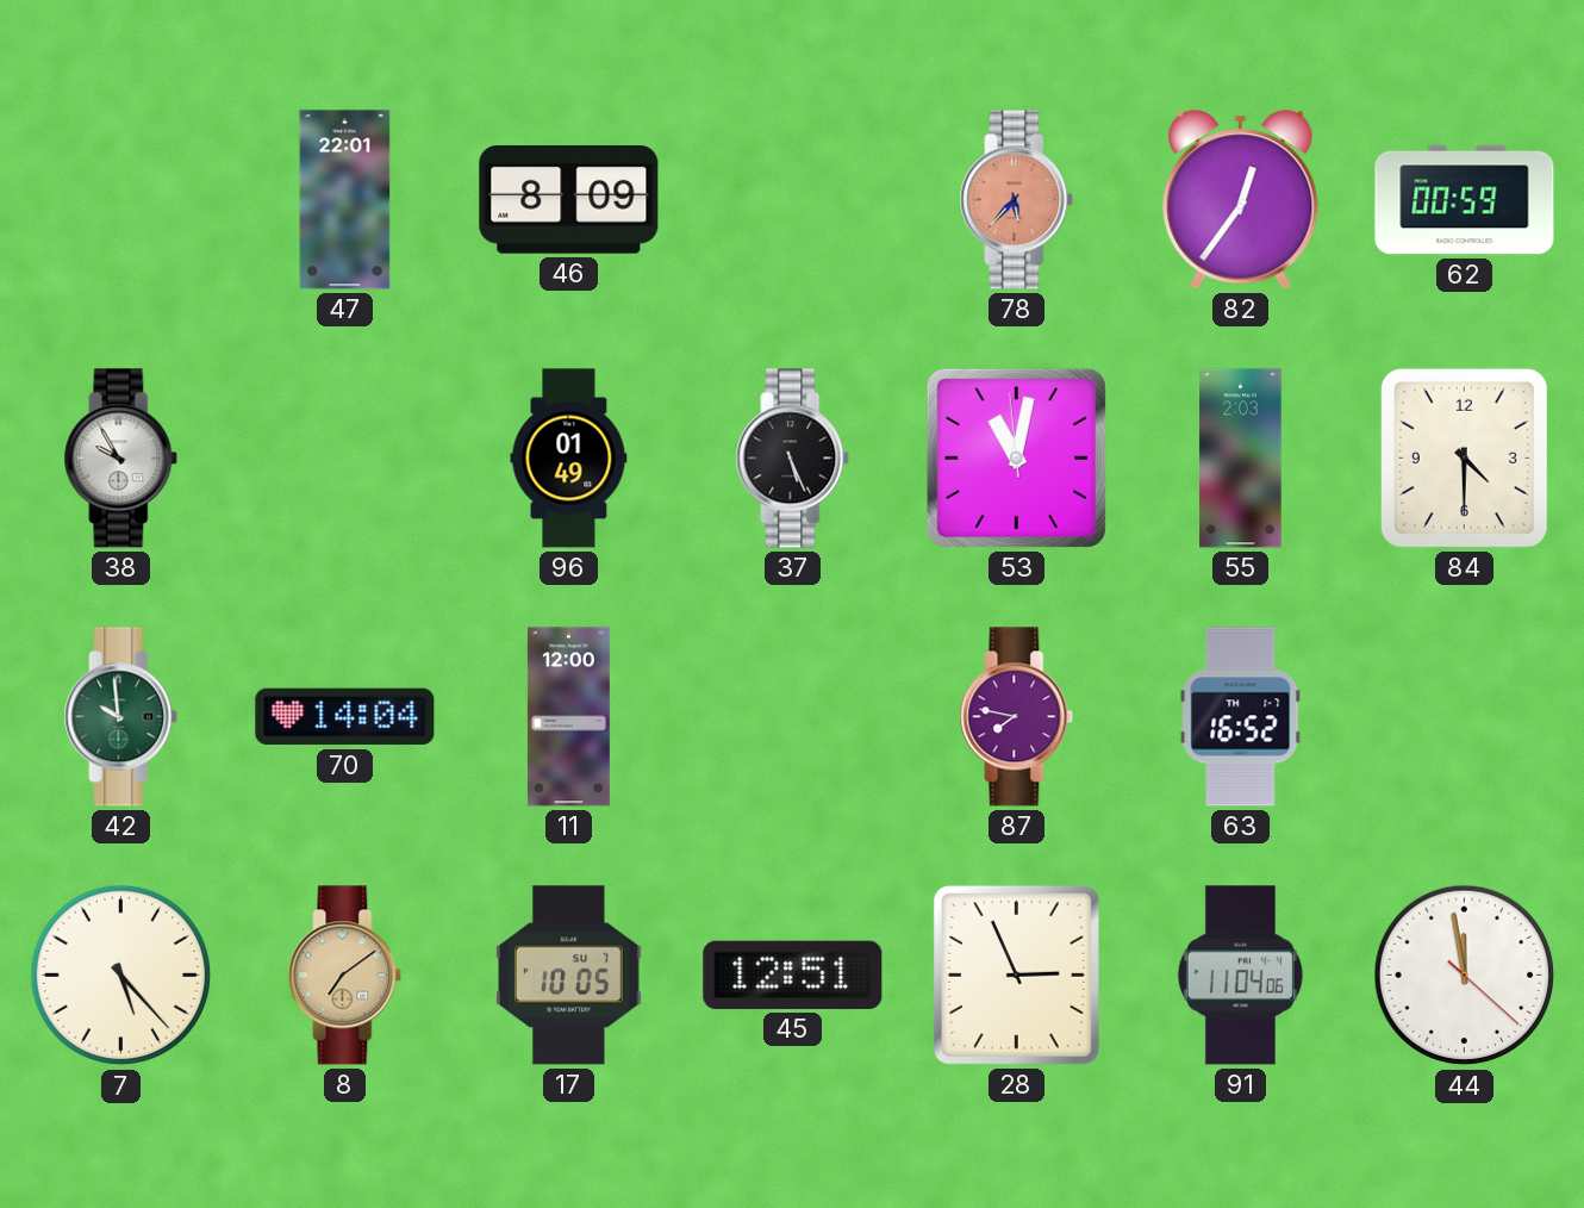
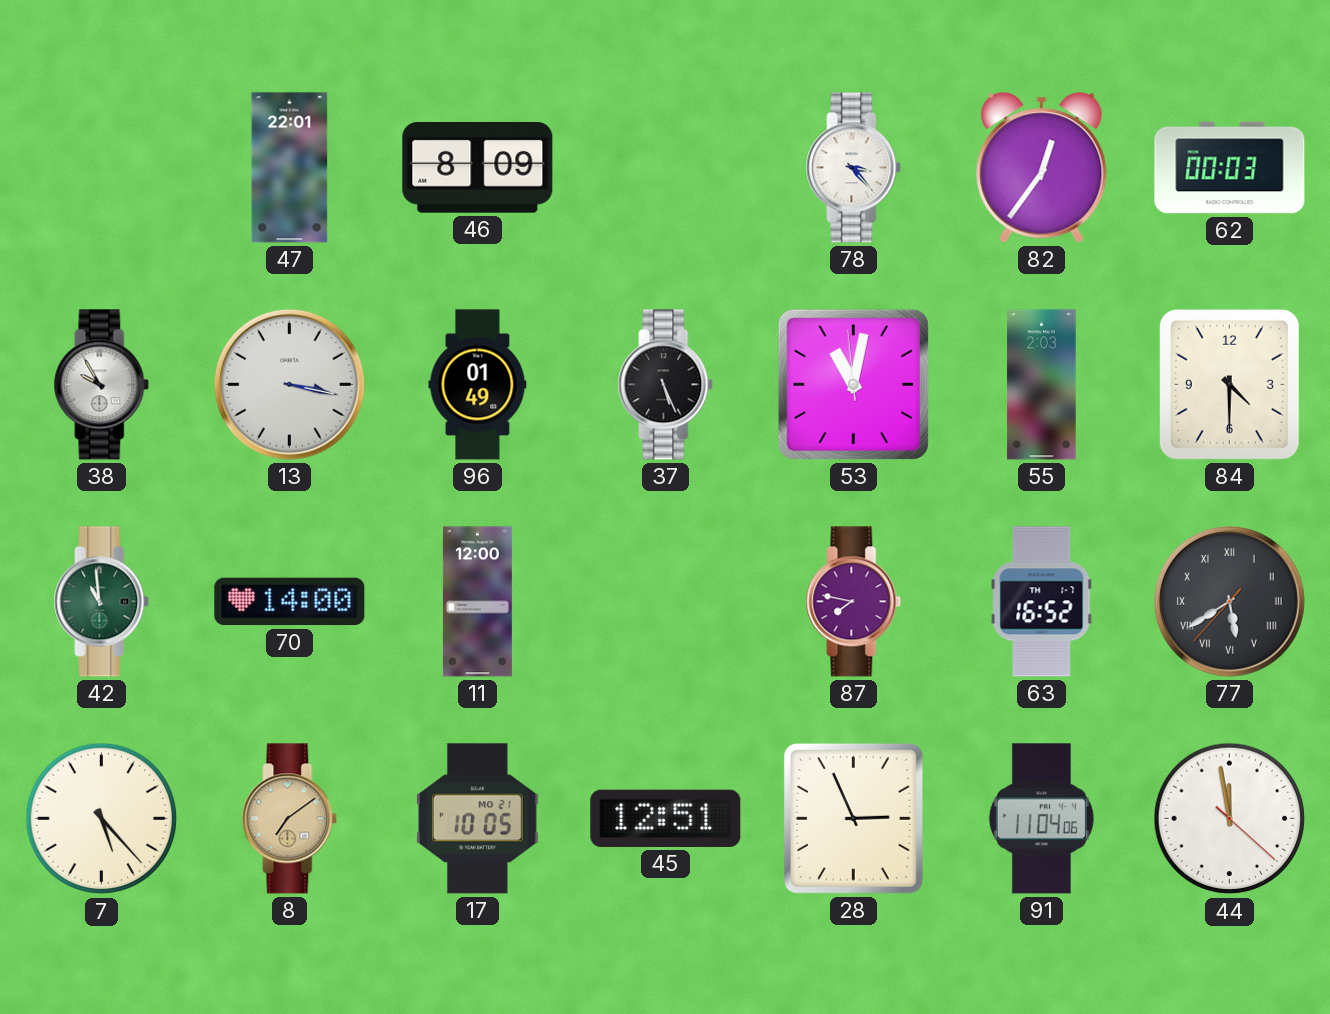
78: 5:37 -> 3:23
78 dial: salmon -> white
62: 00:59 -> 00:03
13: none -> 3:17
42: 9:59 -> 10:59
70: 14:04 -> 14:00
77: none -> 5:39
17 date: SU 7 -> MO 21
